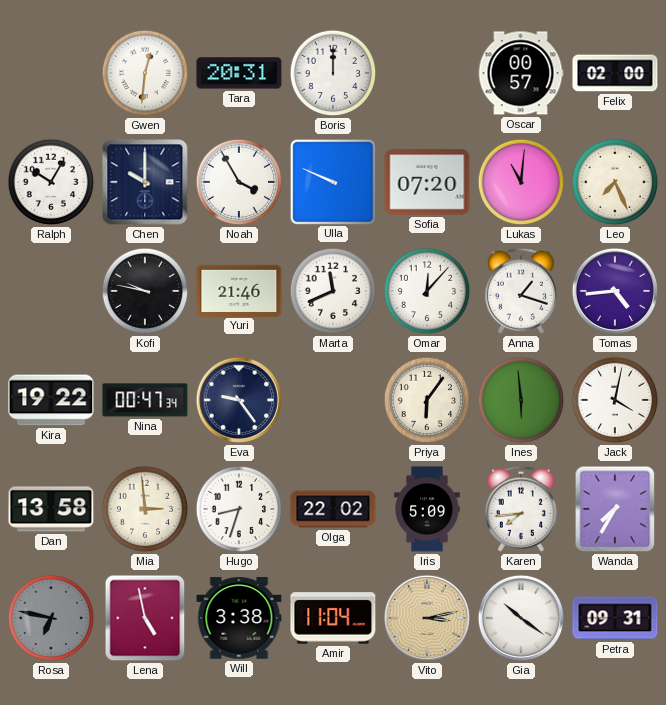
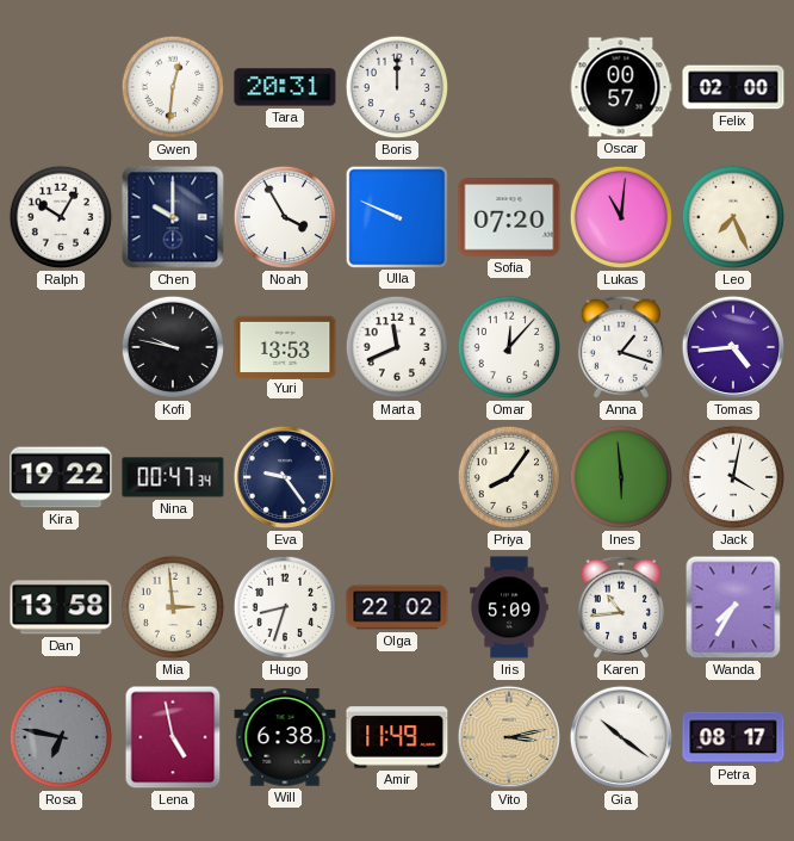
Yuri: 21:46 -> 13:53
Priya: 6:06 -> 8:06
Karen: 7:44 -> 10:44
Will: 3:38 -> 6:38
Amir: 11:04 -> 11:49
Petra: 09:31 -> 08:17
